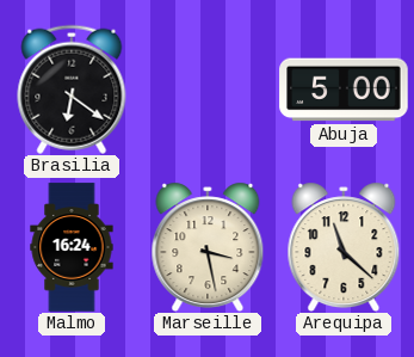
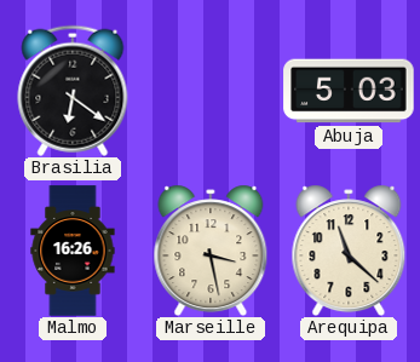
Abuja: 5:00 -> 5:03
Malmo: 16:24 -> 16:26
